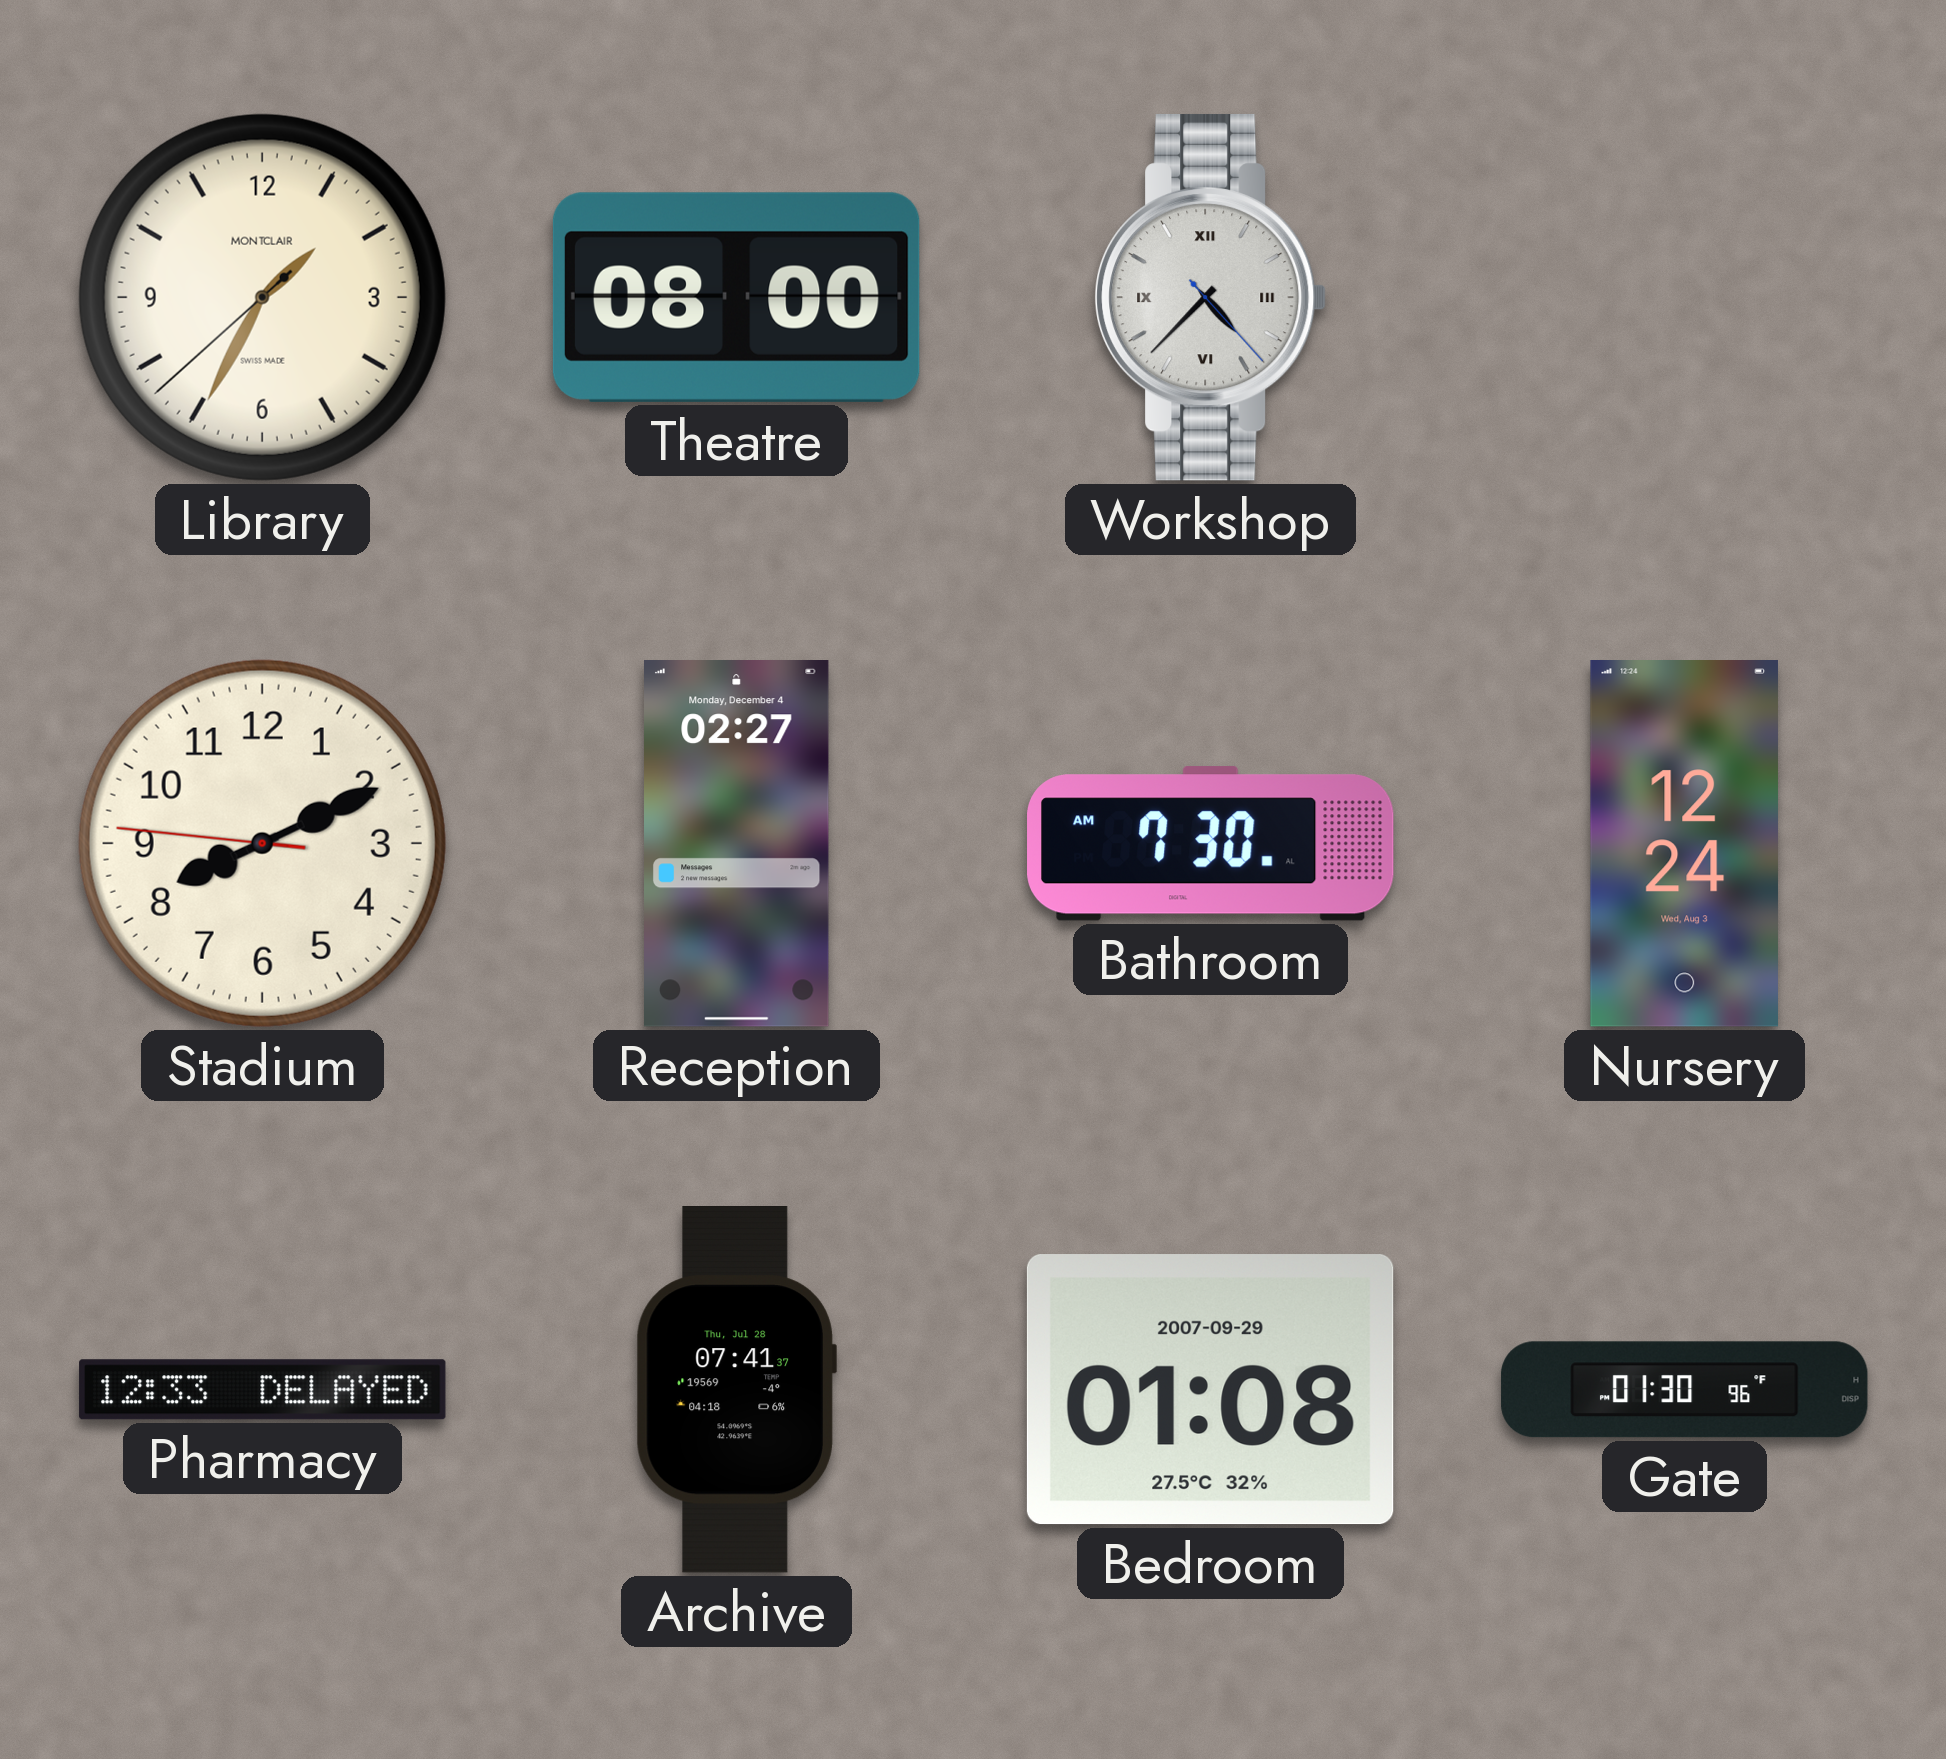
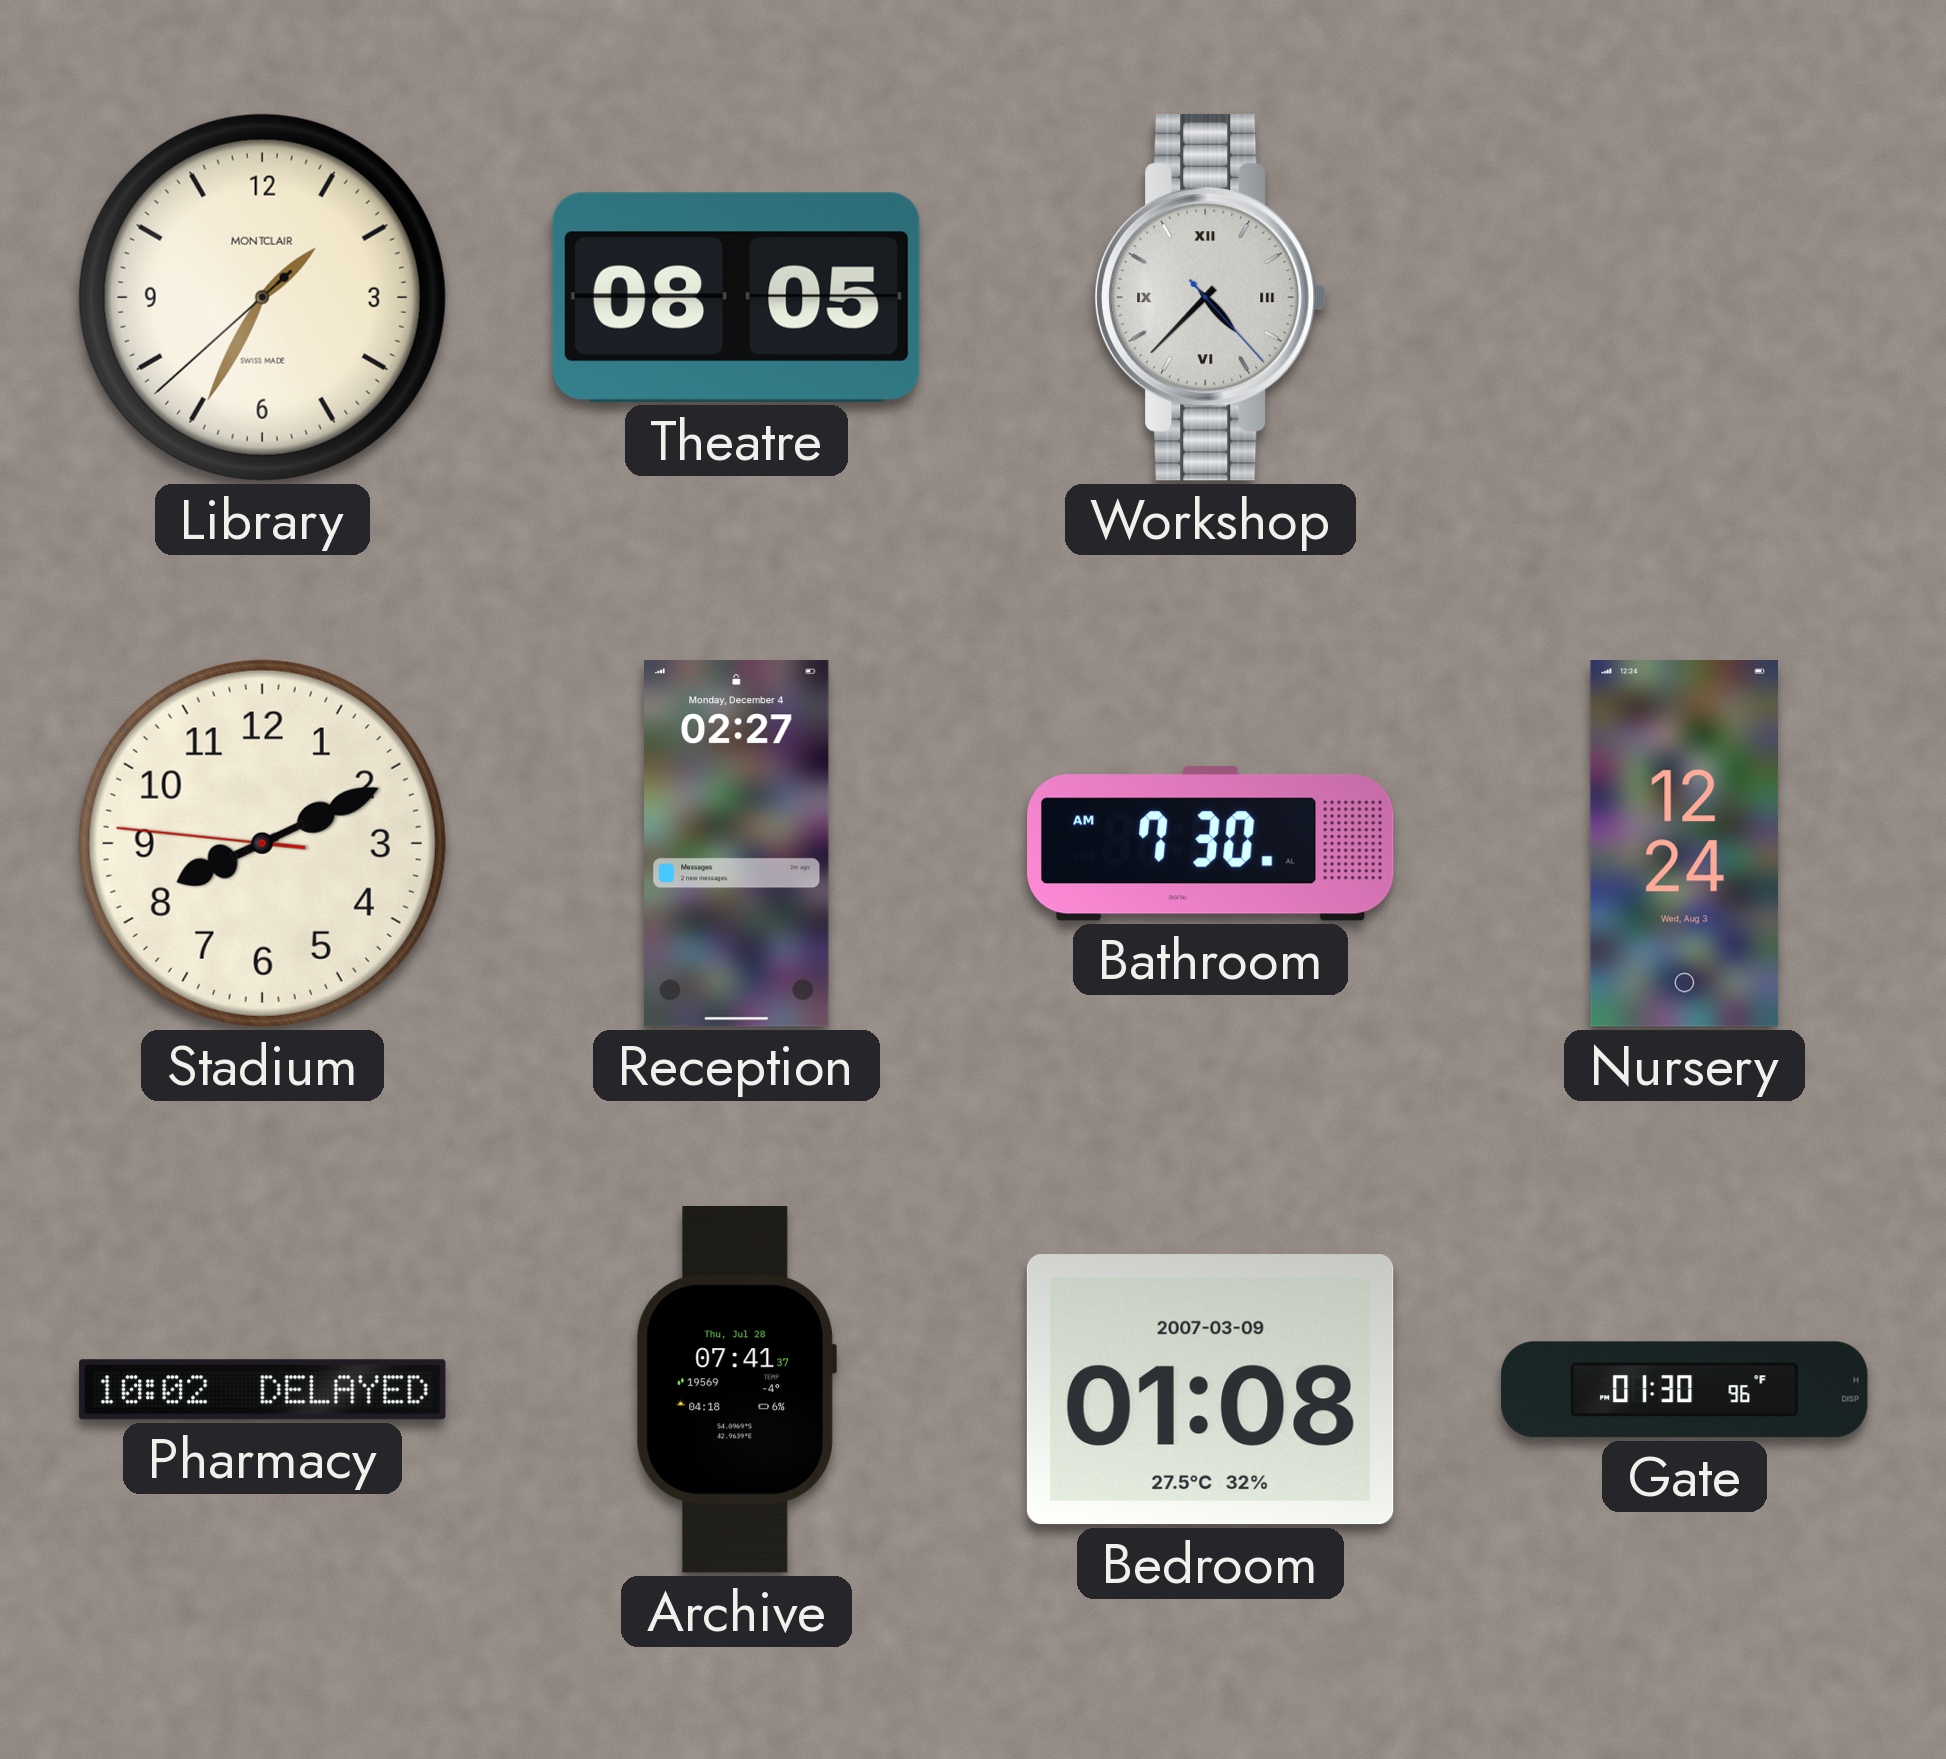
Theatre: 08:00 -> 08:05
Pharmacy: 12:33 -> 10:02
Bedroom date: 2007-09-29 -> 2007-03-09
